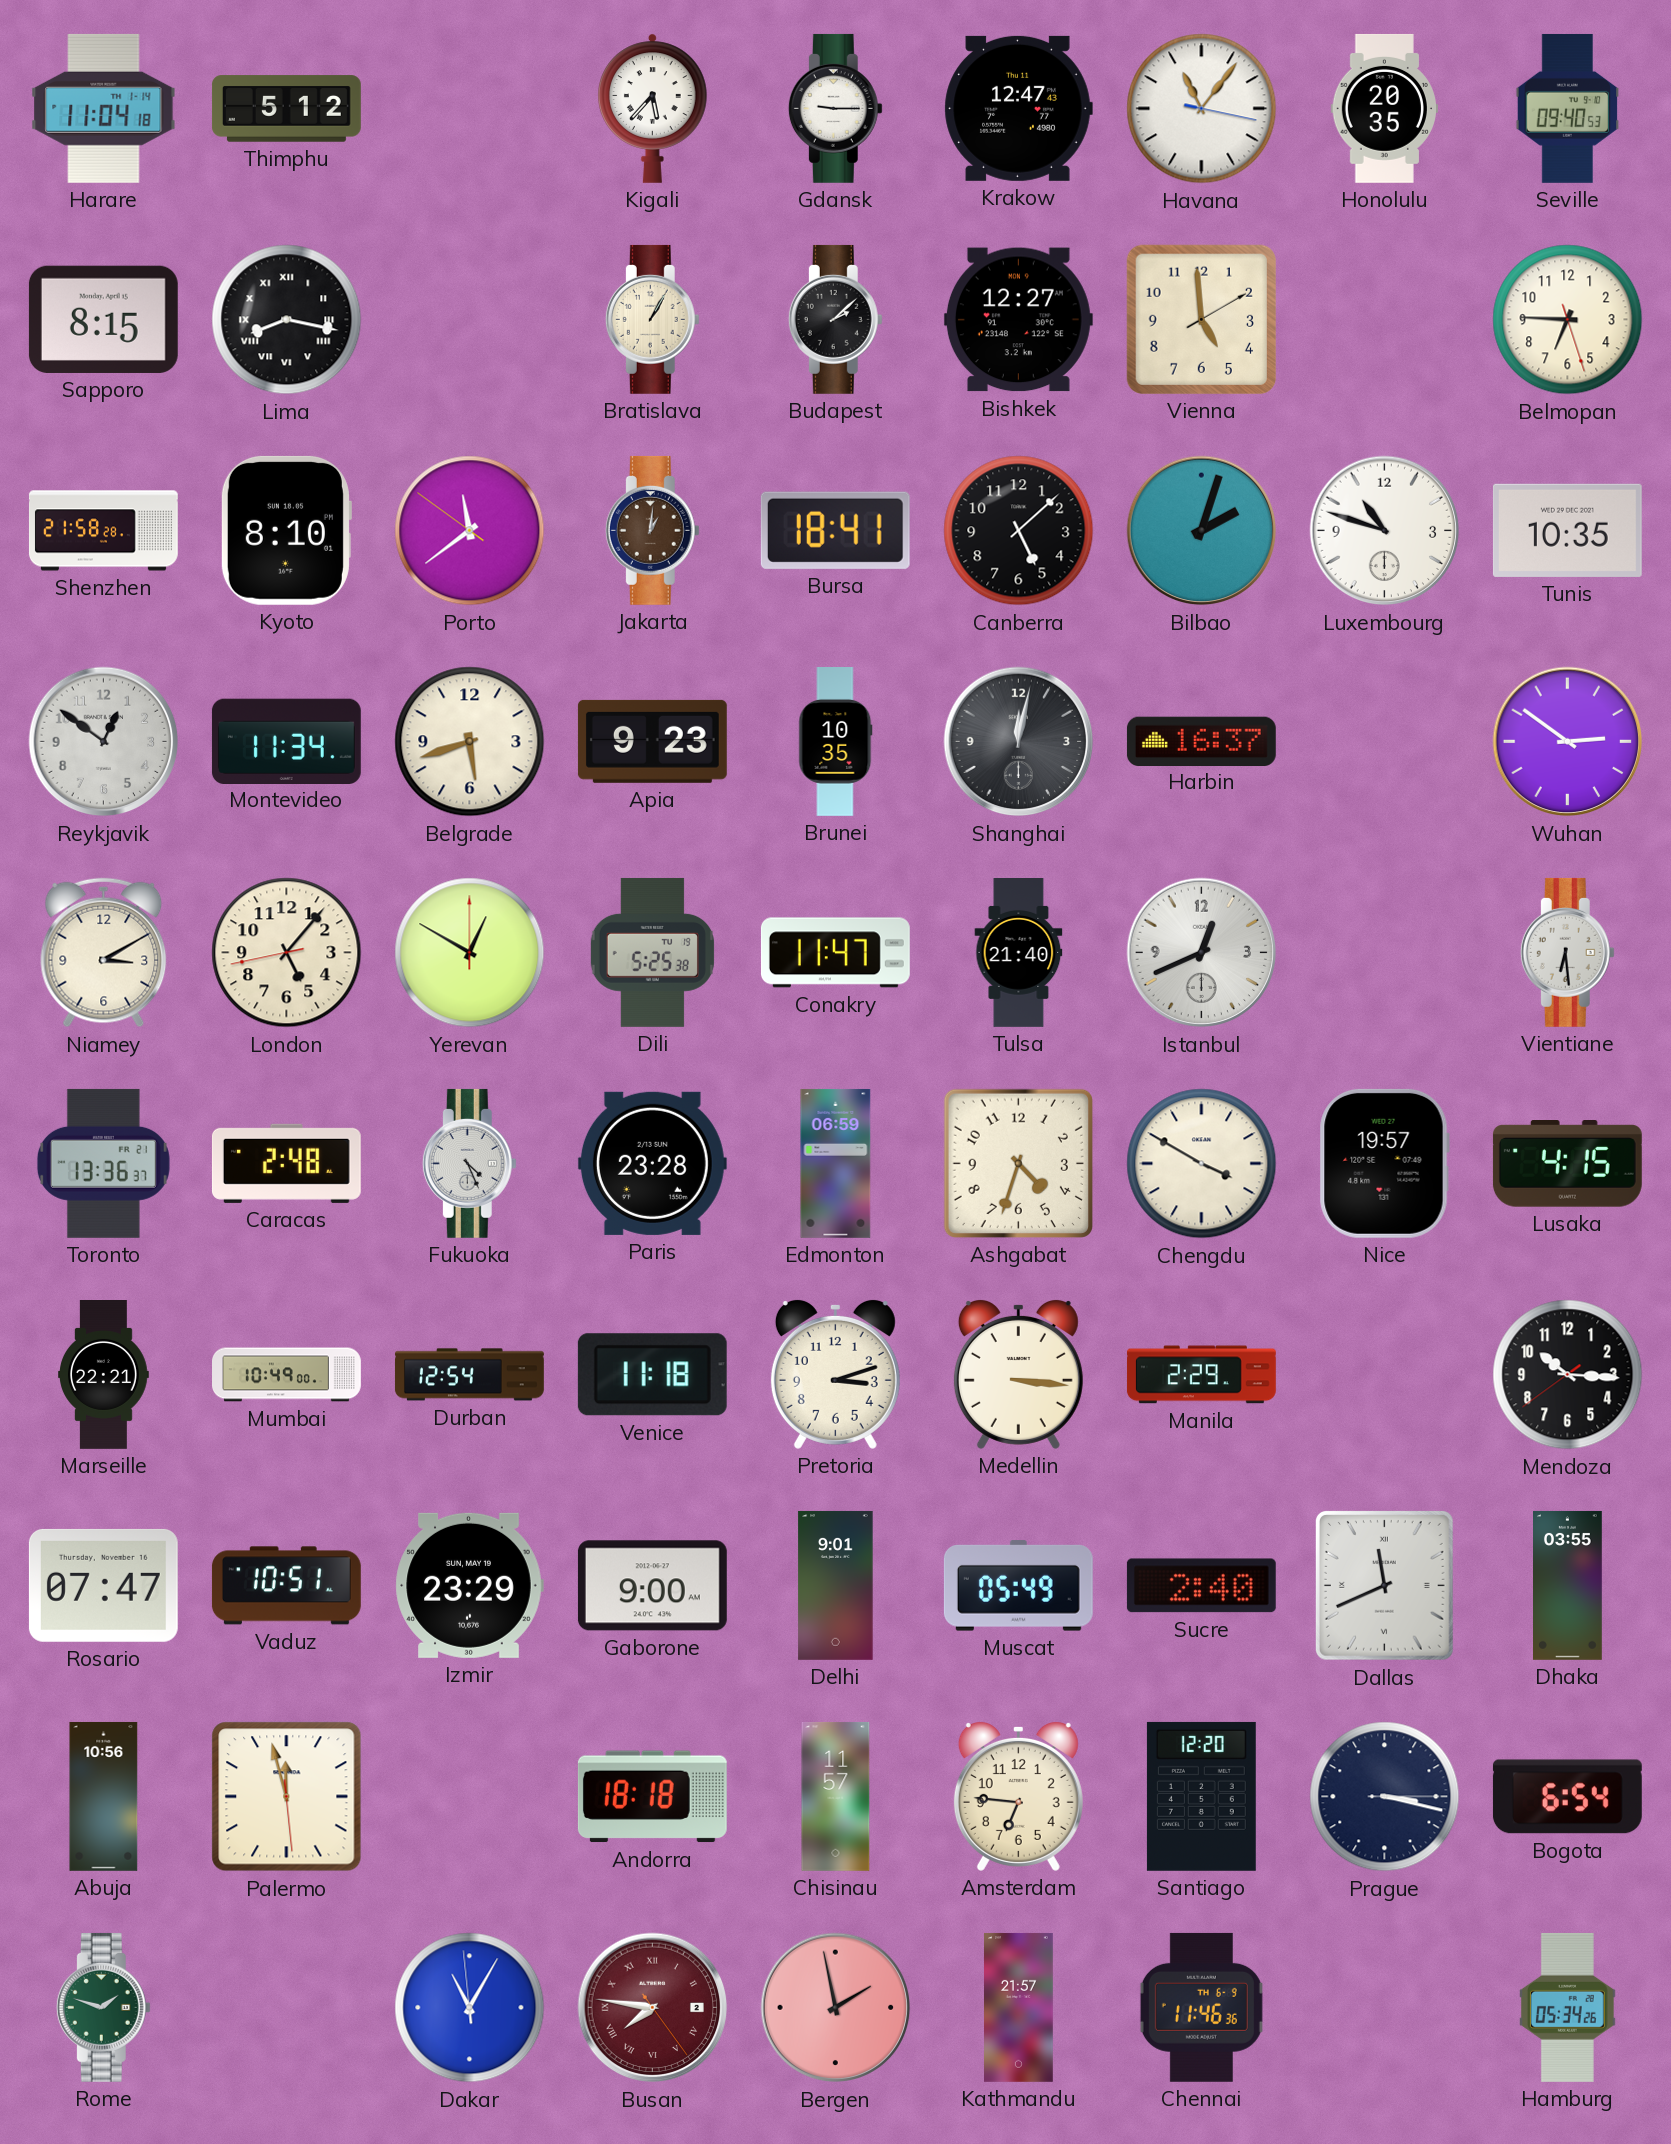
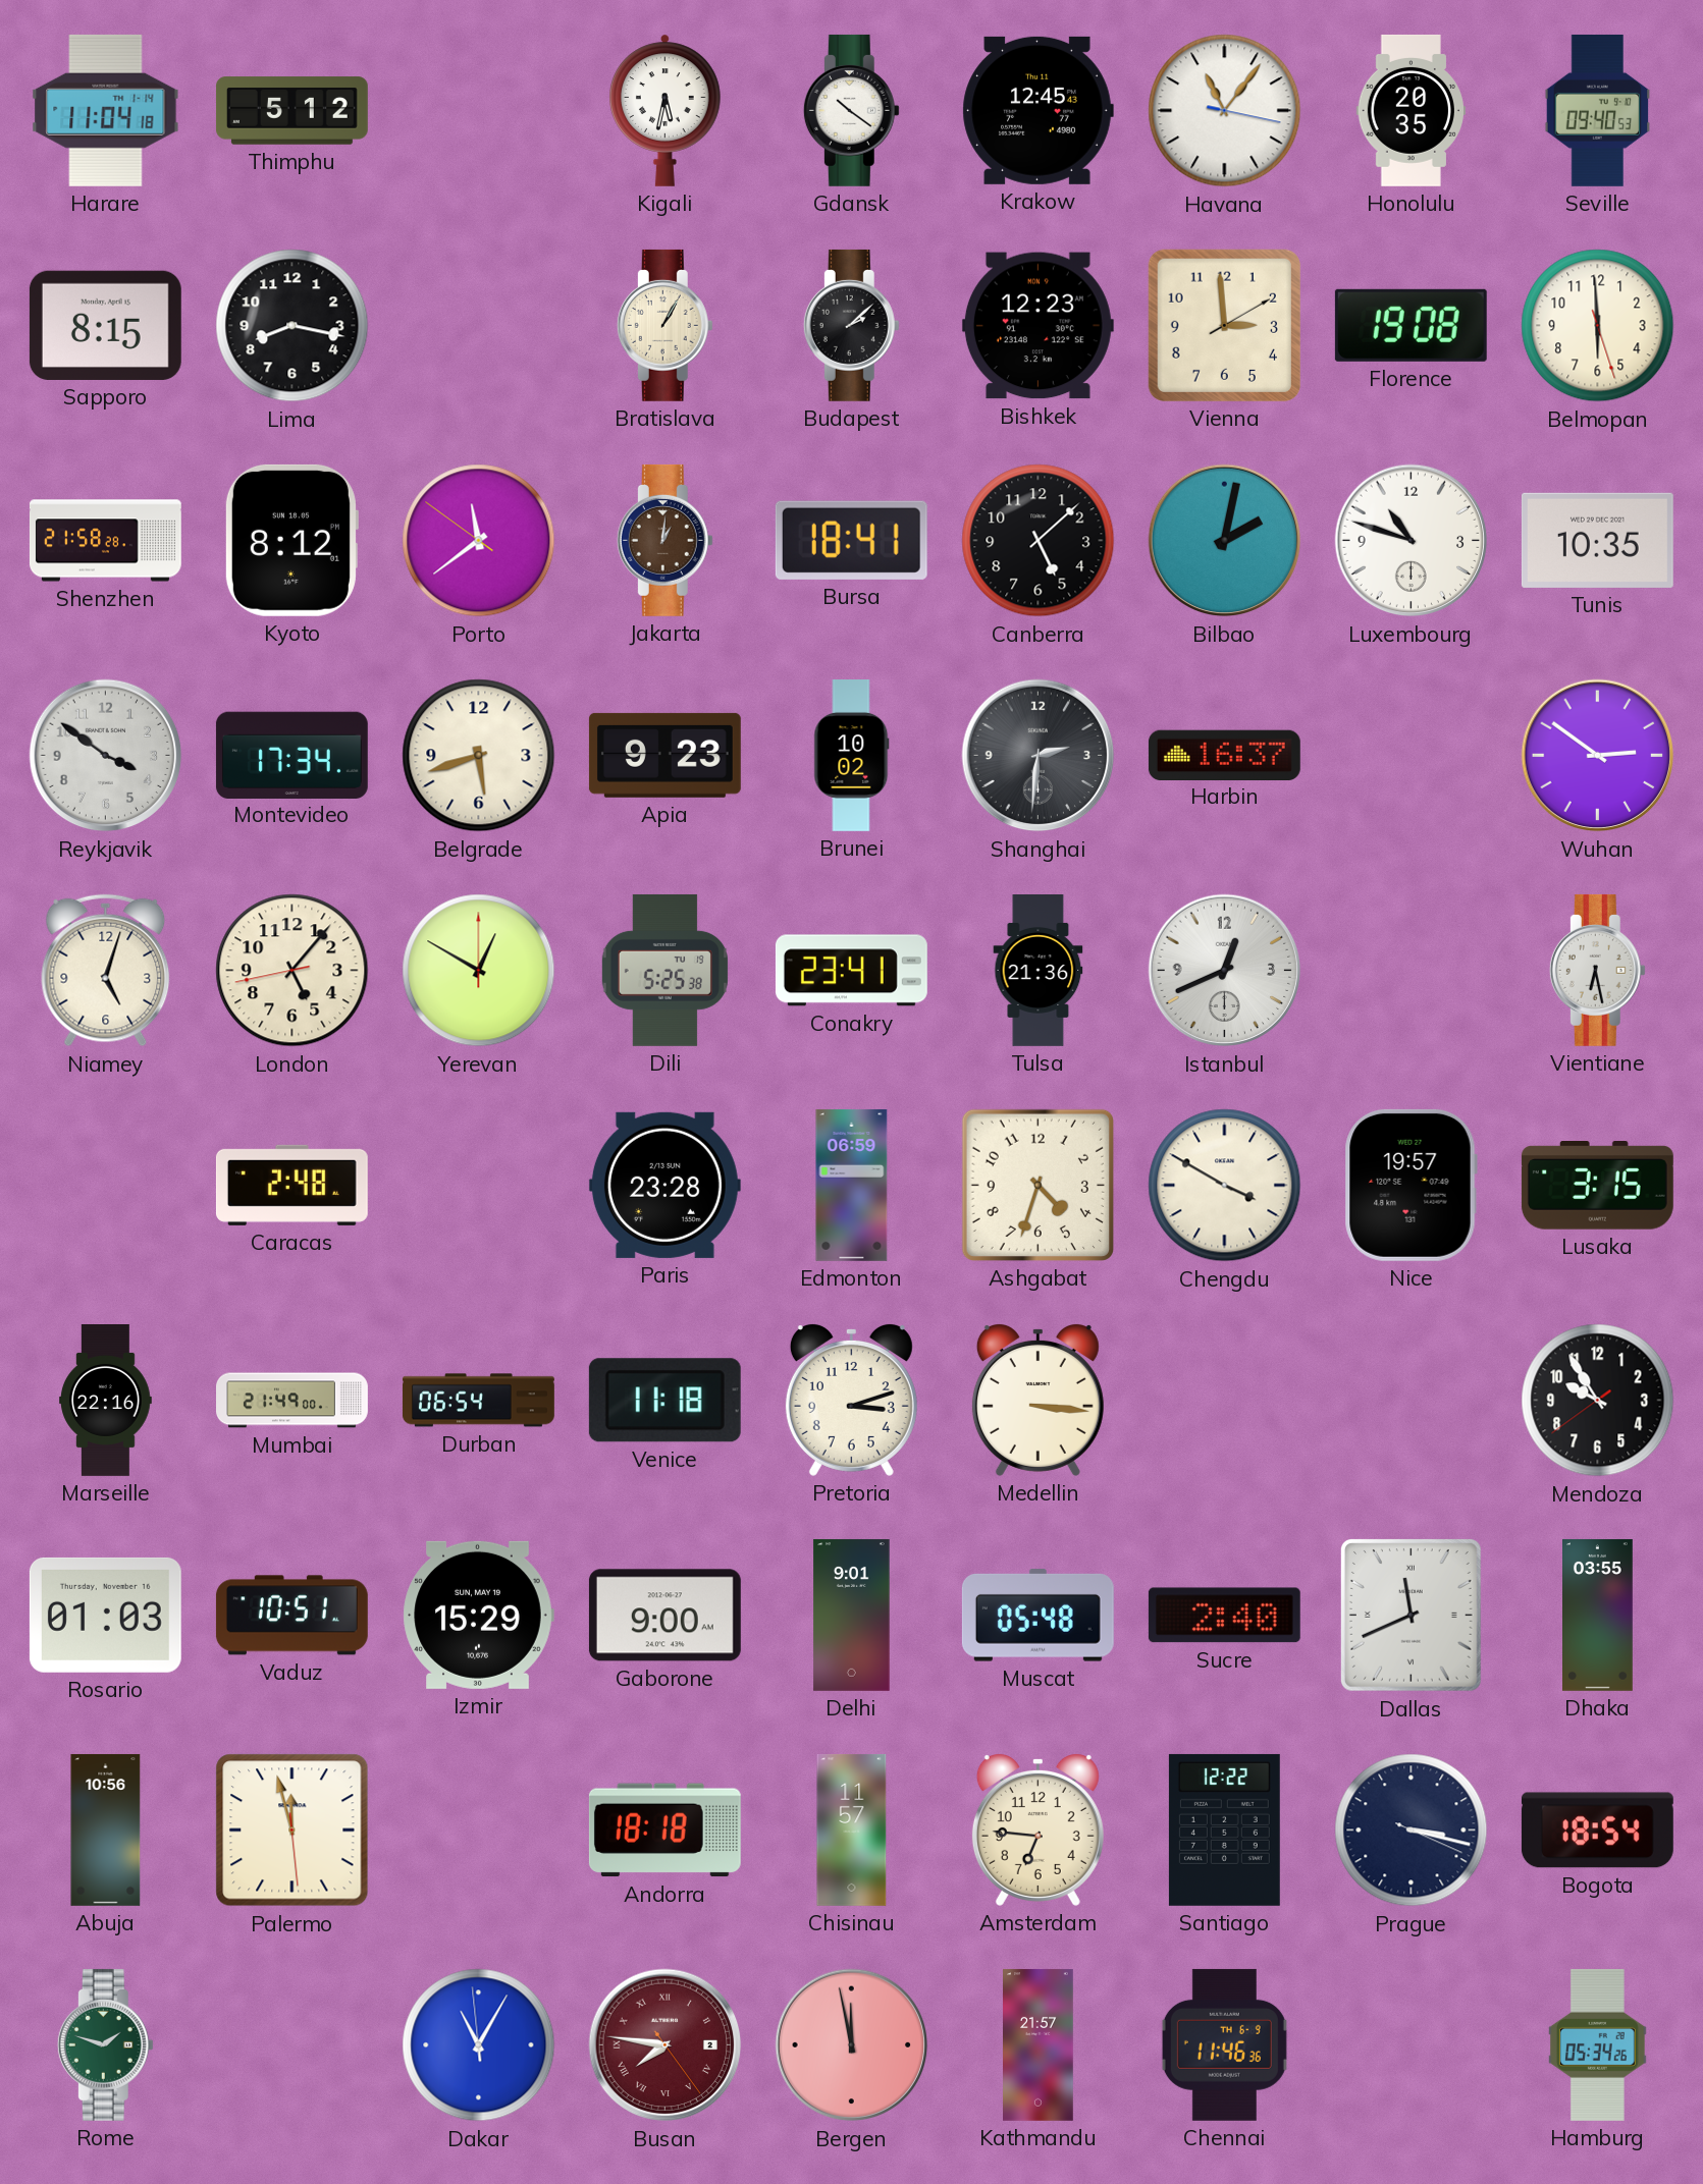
Kigali: 5:37 -> 5:32
Gdansk: 9:15 -> 10:21
Krakow: 12:47 -> 12:45
Lima numerals: Roman -> Arabic
Bishkek: 12:27 -> 12:23
Vienna: 4:59 -> 2:59
Florence: none -> 19:08
Belmopan: 6:45 -> 5:59
Kyoto: 8:10 -> 8:12
Bilbao: 2:03 -> 2:02
Reykjavik: 12:51 -> 3:51
Montevideo: 11:34 -> 17:34
Brunei: 10:35 -> 10:02
Shanghai: 12:02 -> 2:31
Niamey: 3:10 -> 5:03
Conakry: 11:47 -> 23:41
Tulsa: 21:40 -> 21:36
Vientiane: 6:29 -> 6:28
Toronto: 13:36 -> none
Fukuoka: 4:26 -> none
Lusaka: 4:15 -> 3:15
Marseille: 22:21 -> 22:16
Mumbai: 10:49 -> 21:49
Durban: 12:54 -> 06:54
Manila: 2:29 -> none
Mendoza: 10:15 -> 9:54
Rosario: 07:47 -> 01:03
Izmir: 23:29 -> 15:29
Muscat: 05:49 -> 05:48
Santiago: 12:20 -> 12:22
Prague: 3:17:15 -> 3:17:19
Bogota: 6:54 -> 18:54
Bergen: 1:58 -> 11:58
